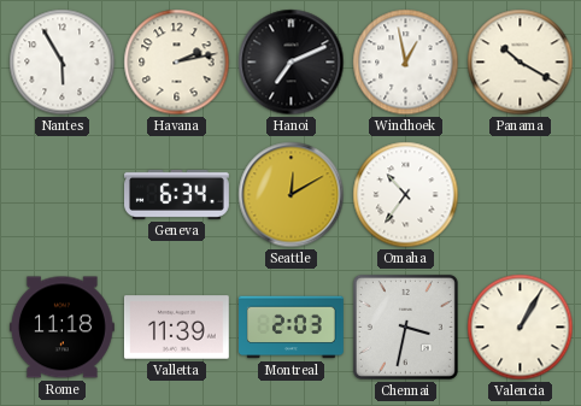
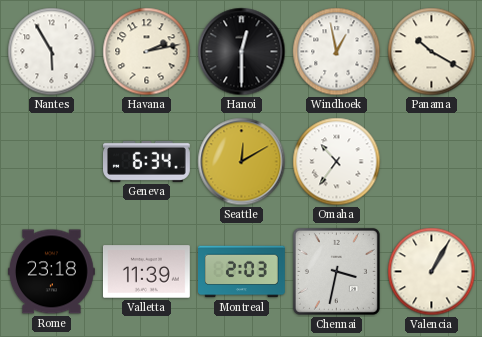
Hanoi: 7:11 -> 12:30
Rome: 11:18 -> 23:18
